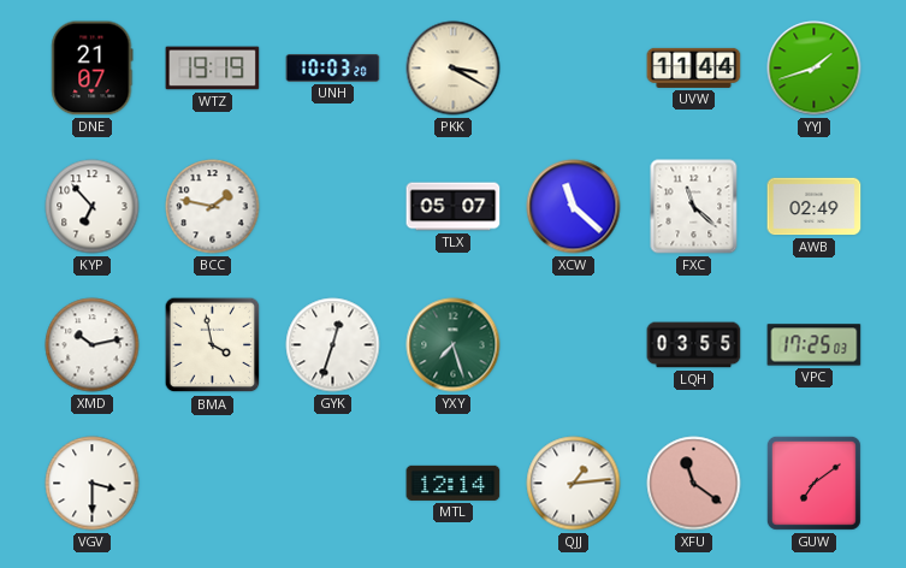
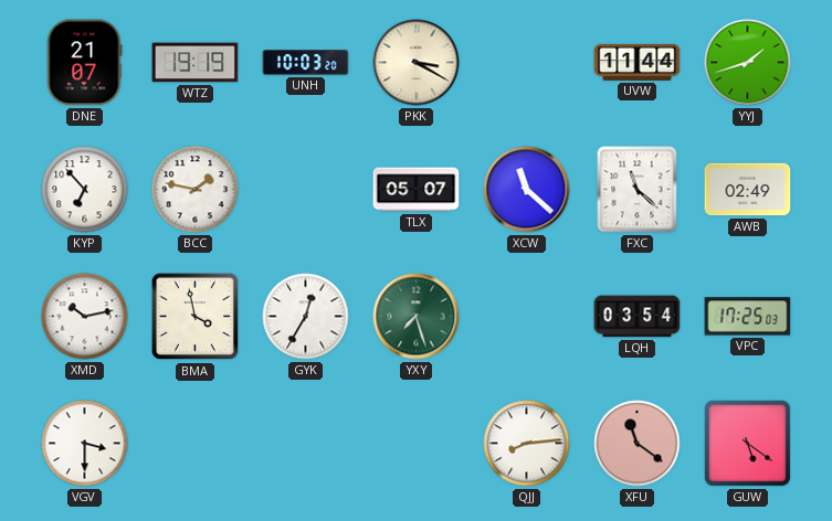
GYK: 12:33 -> 12:35
LQH: 03:55 -> 03:54
MTL: 12:14 -> none
QJJ: 1:14 -> 8:14
GUW: 7:09 -> 5:21
